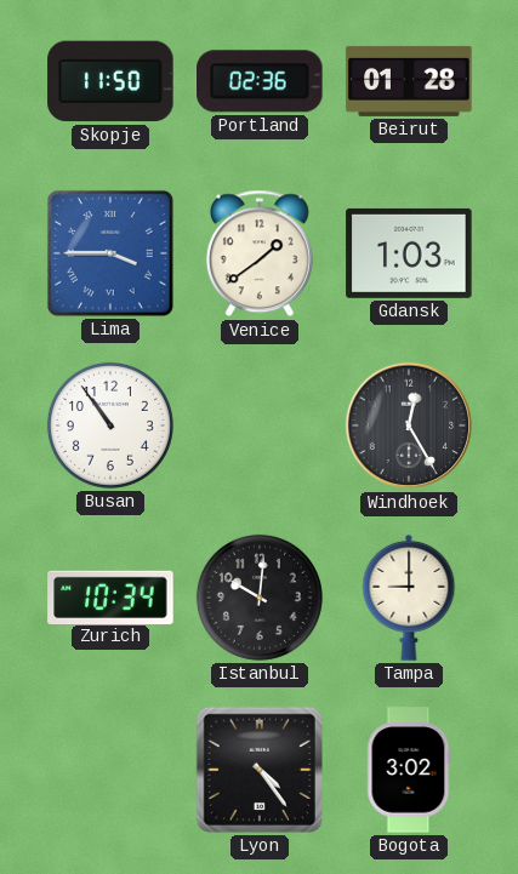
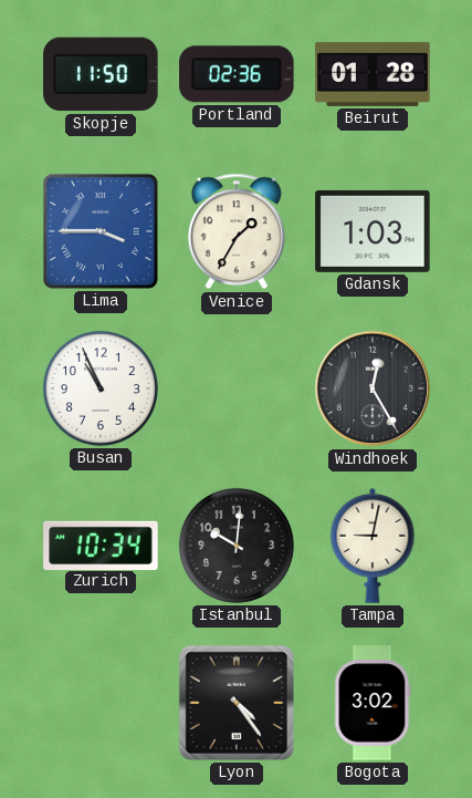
Venice: 1:39 -> 1:35
Busan: 10:54 -> 10:56
Tampa: 9:00 -> 9:02
